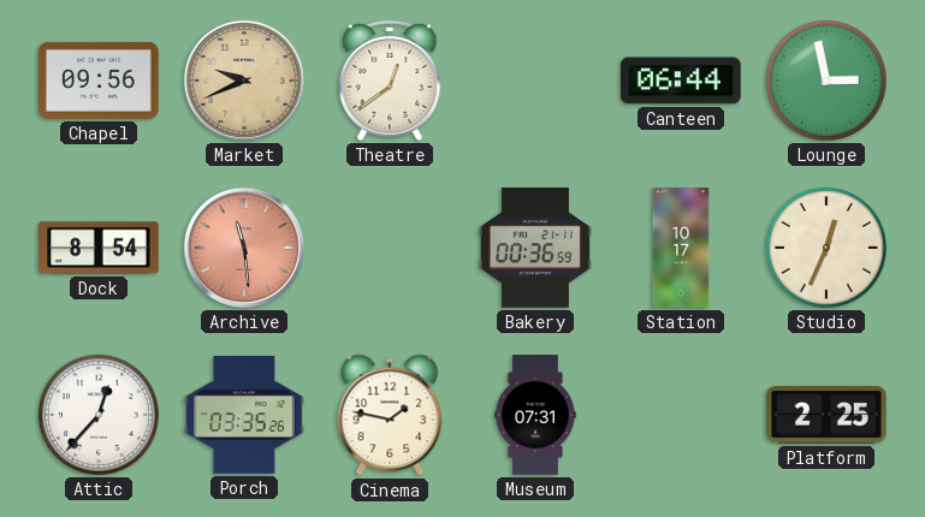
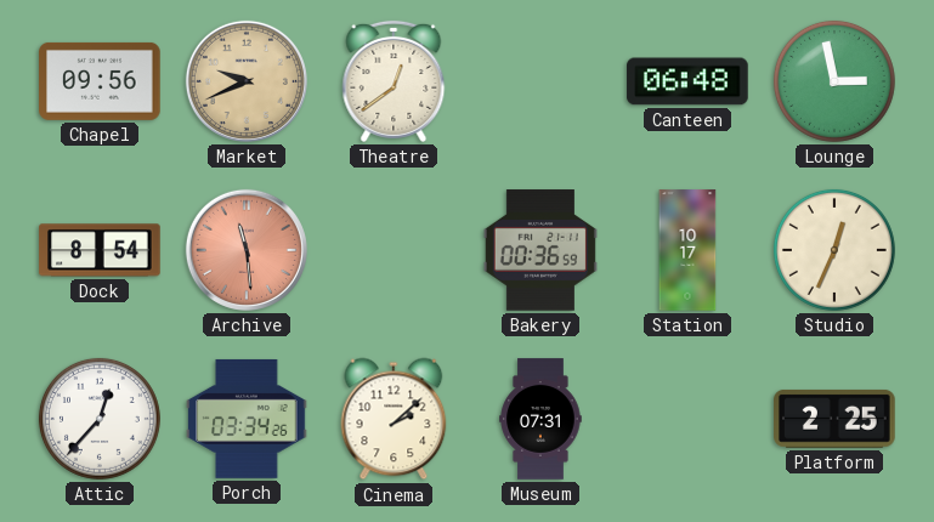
Canteen: 06:44 -> 06:48
Porch: 03:35 -> 03:34
Cinema: 1:47 -> 2:08
